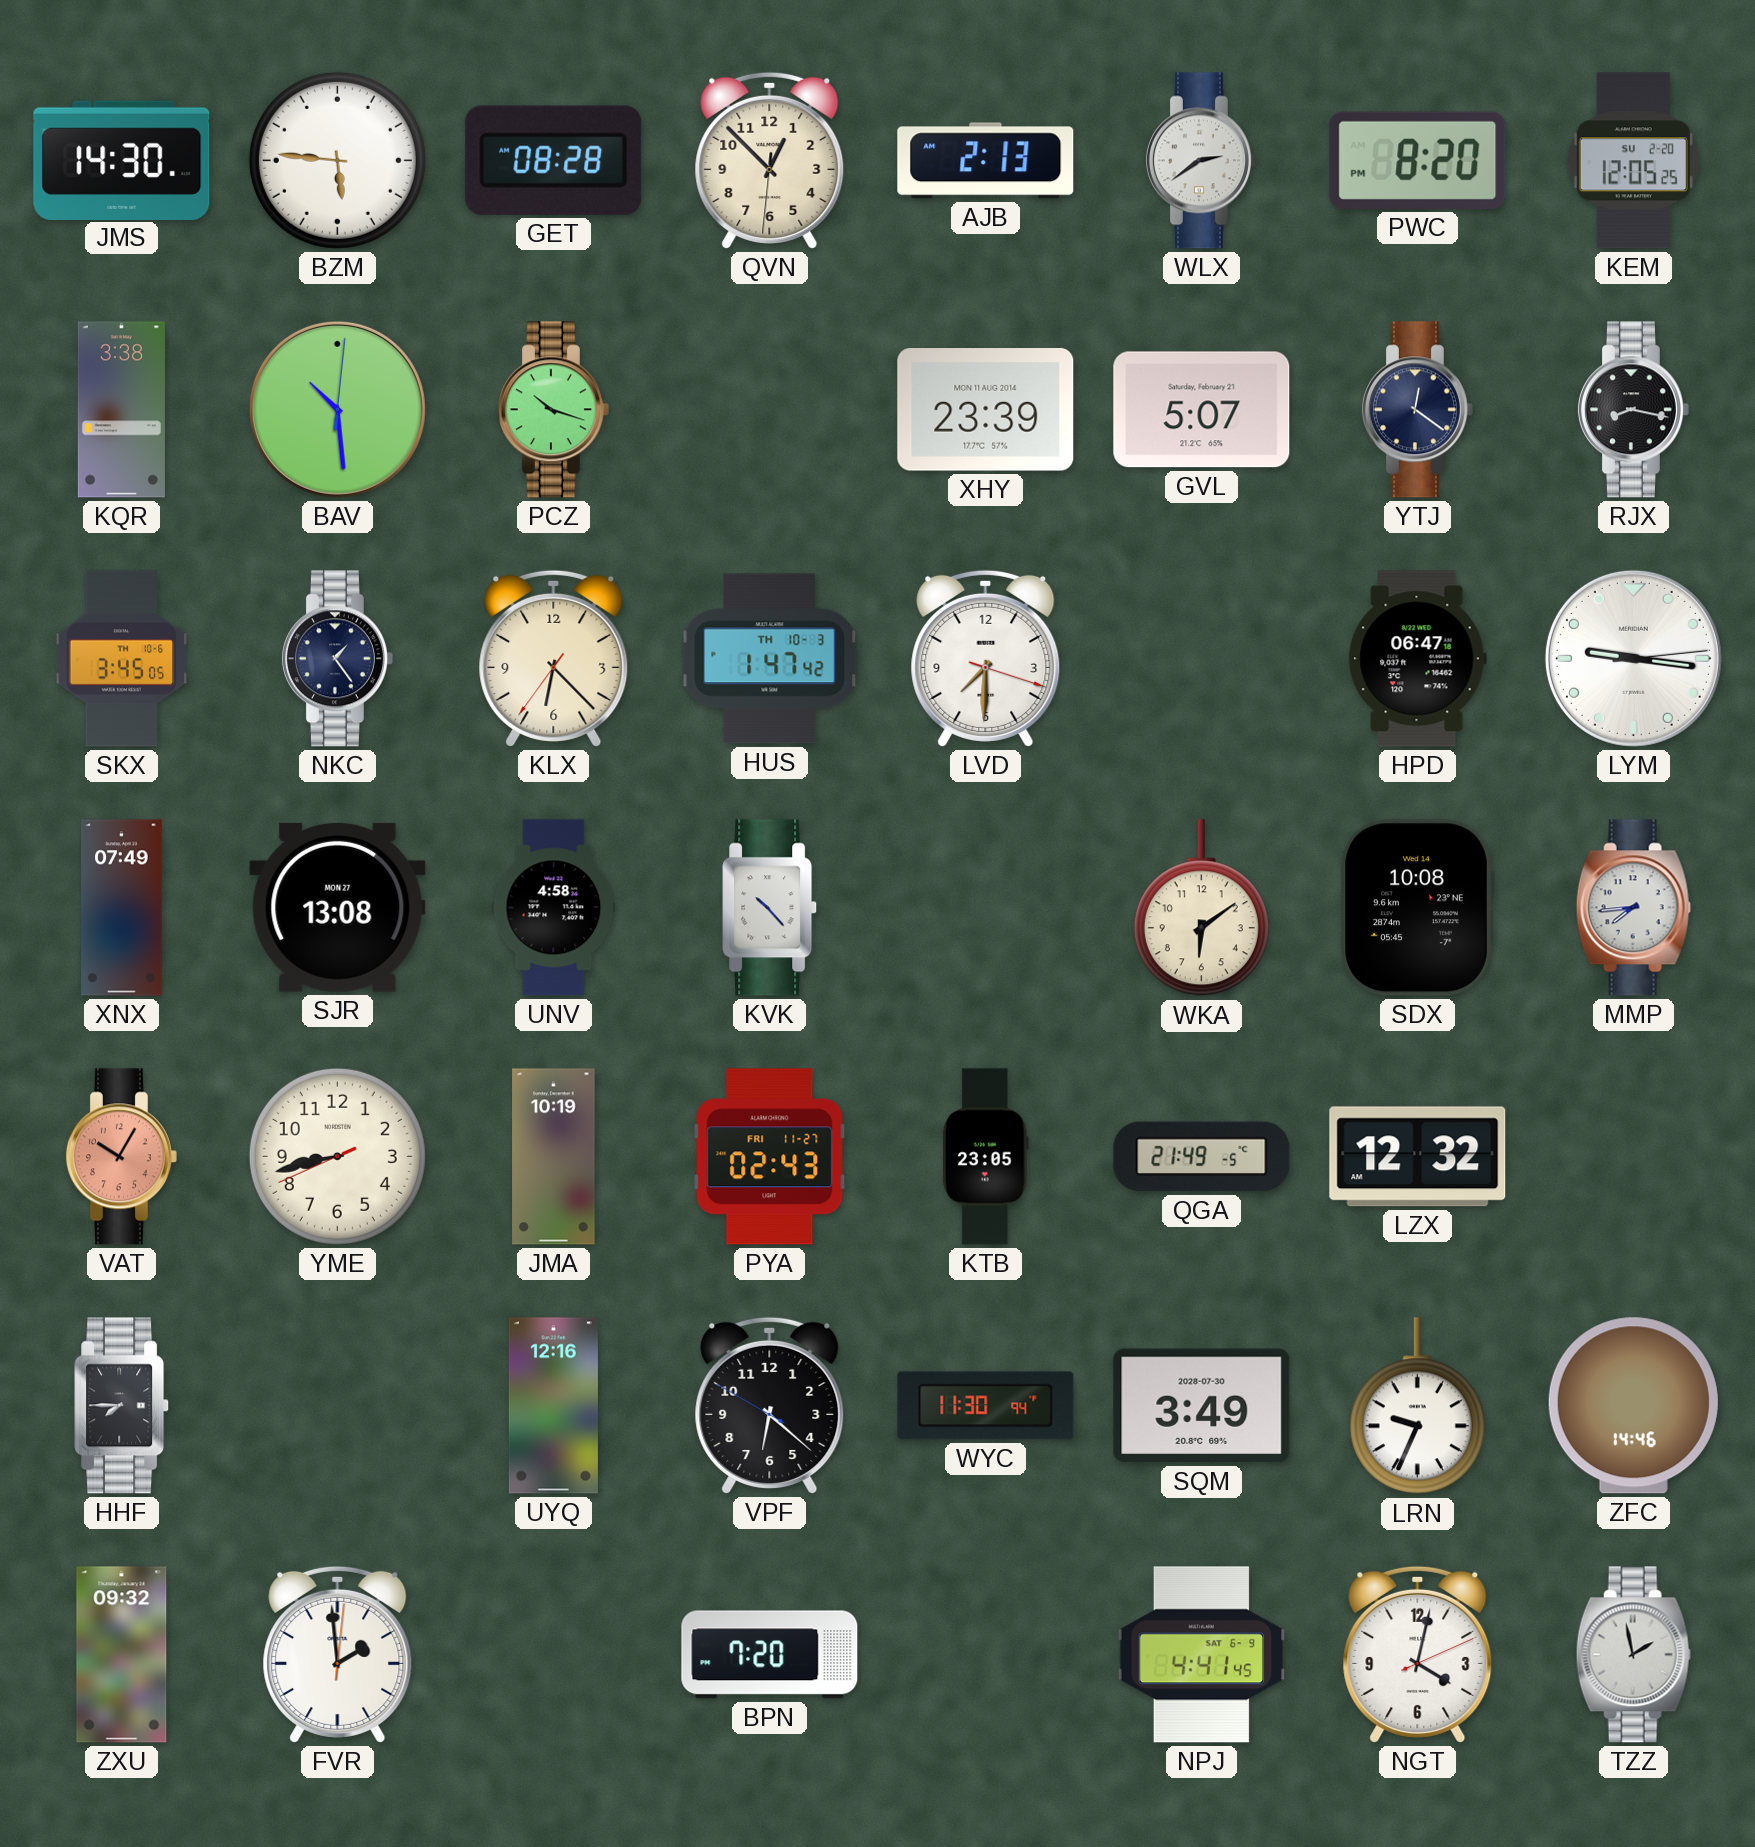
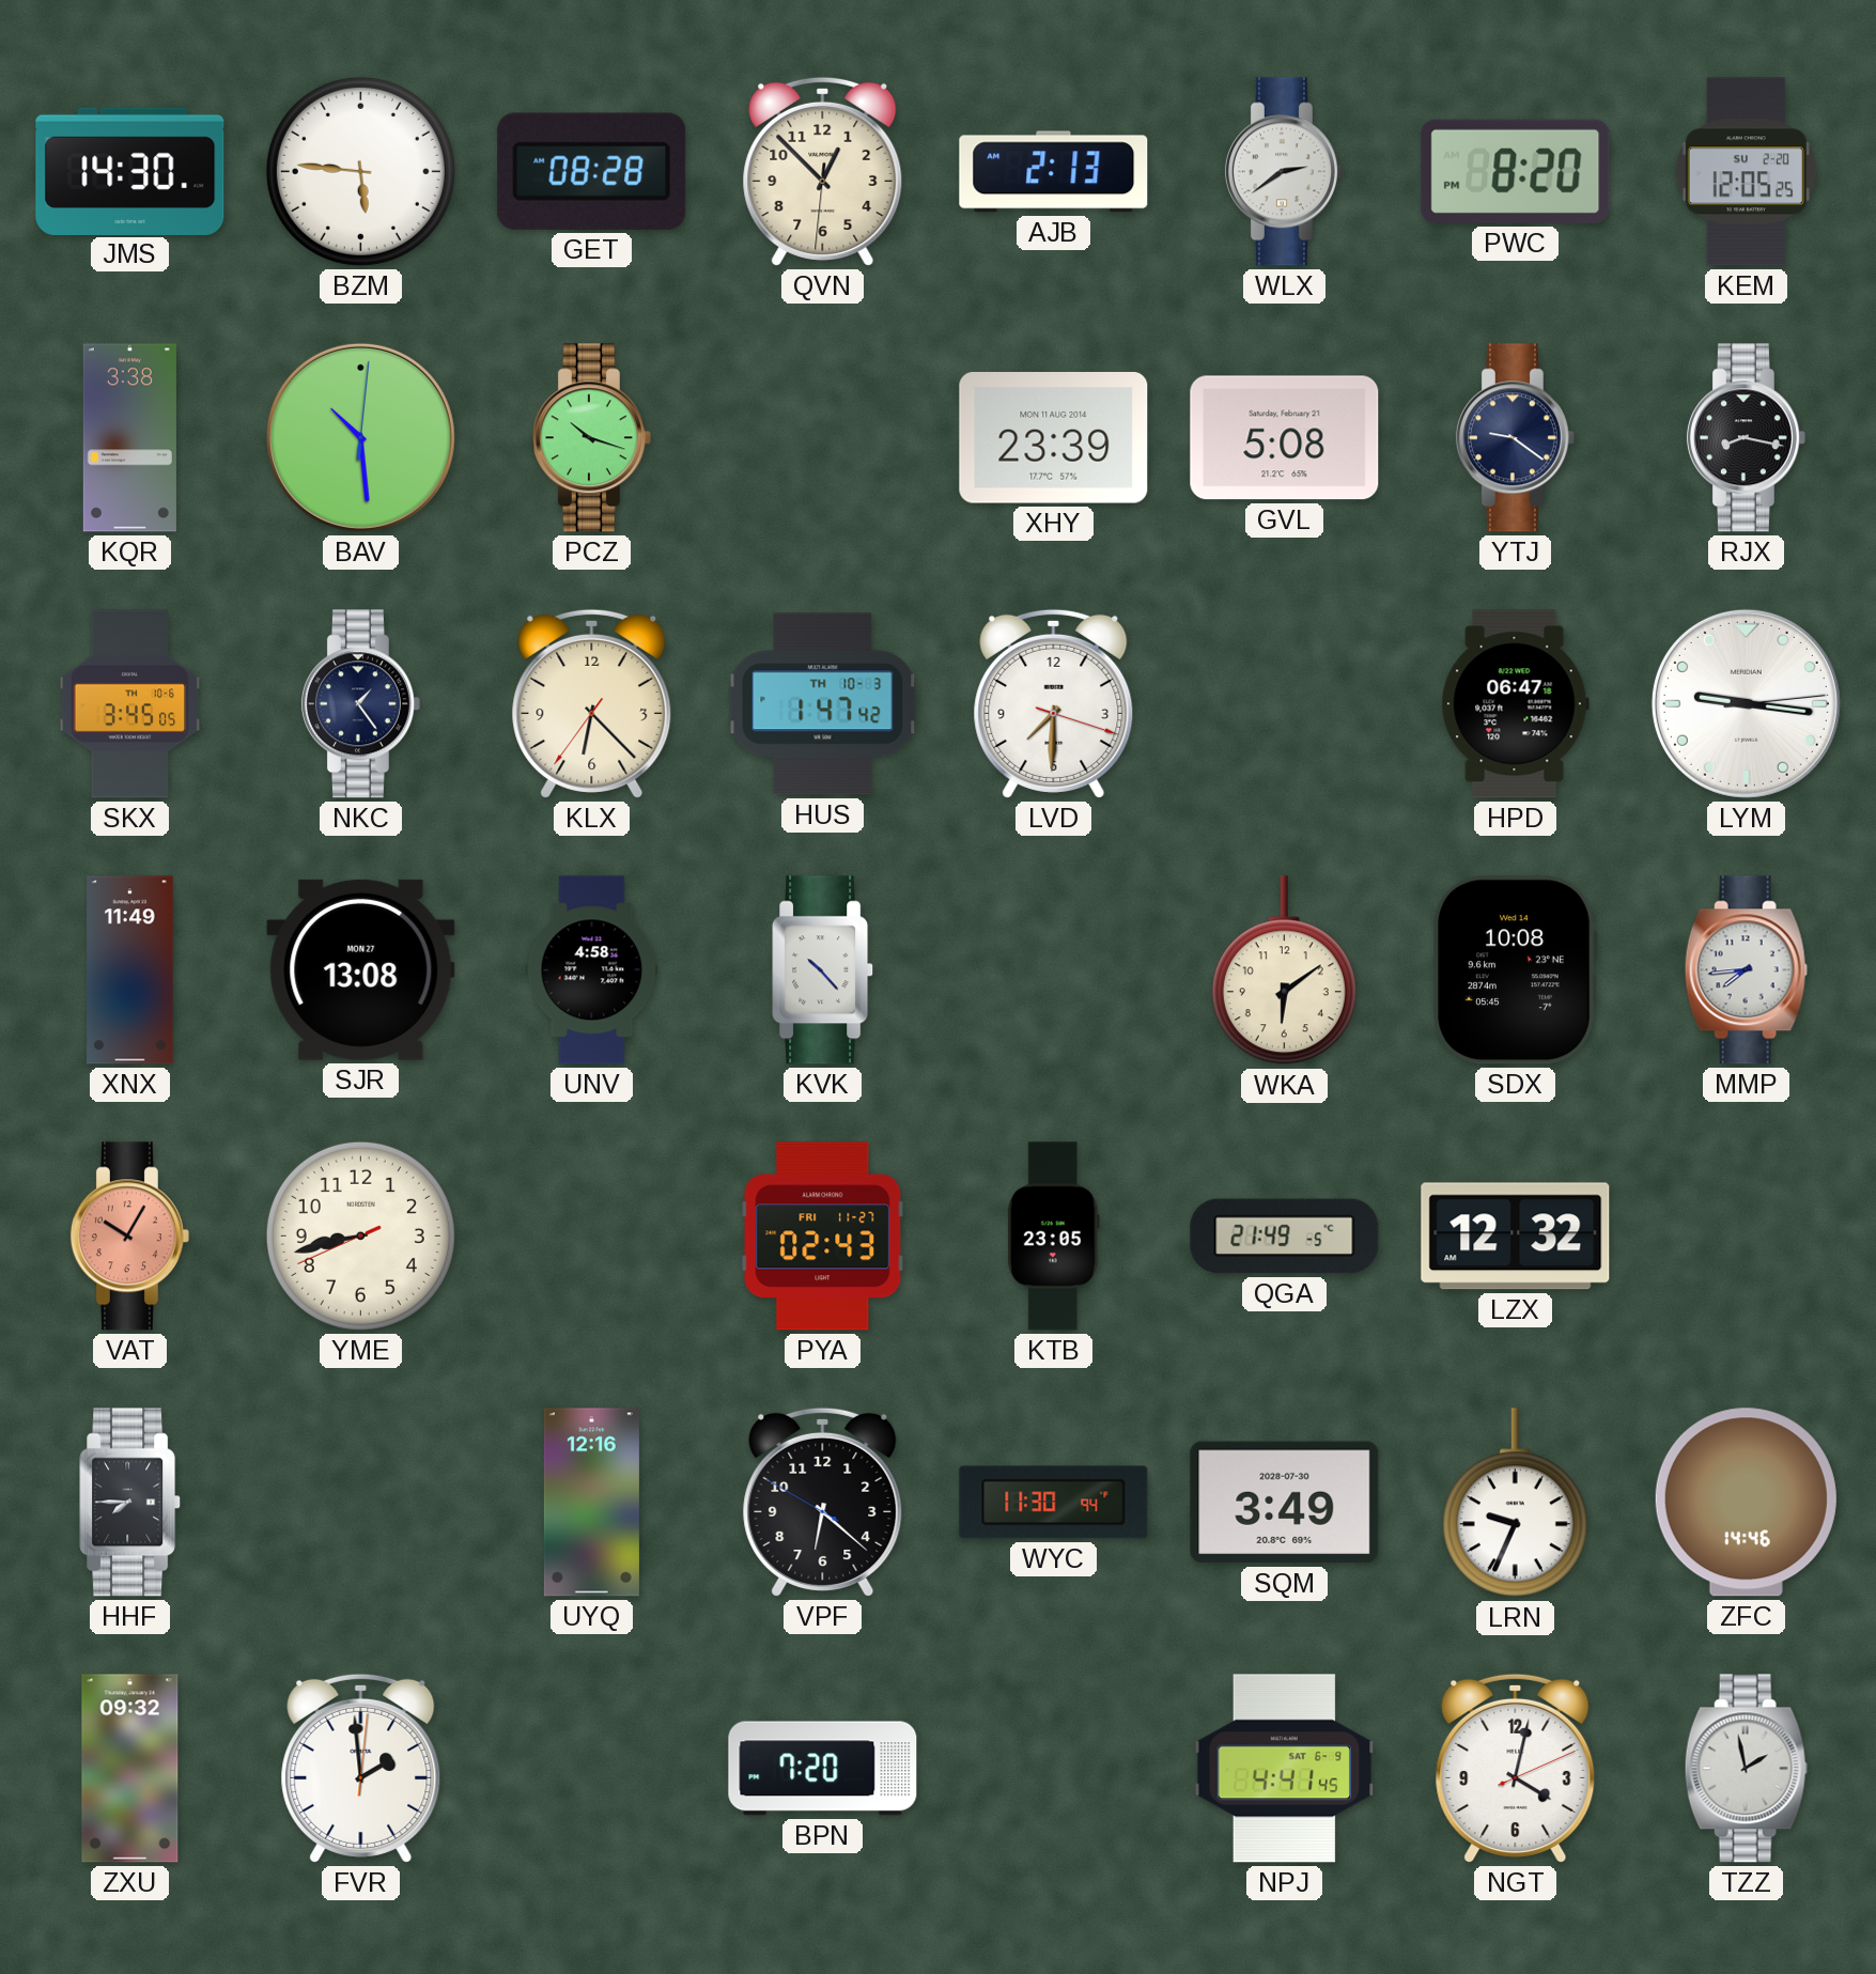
GVL: 5:07 -> 5:08
YTJ: 12:21 -> 9:21
XNX: 07:49 -> 11:49
JMA: 10:19 -> none
